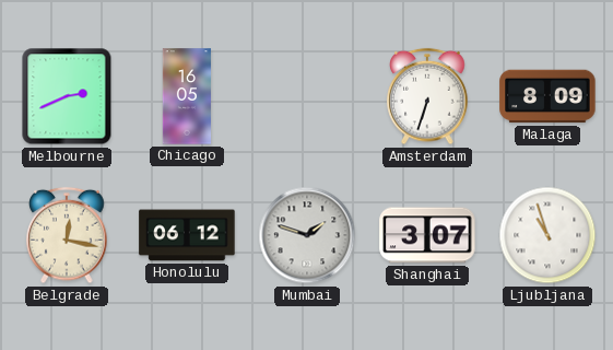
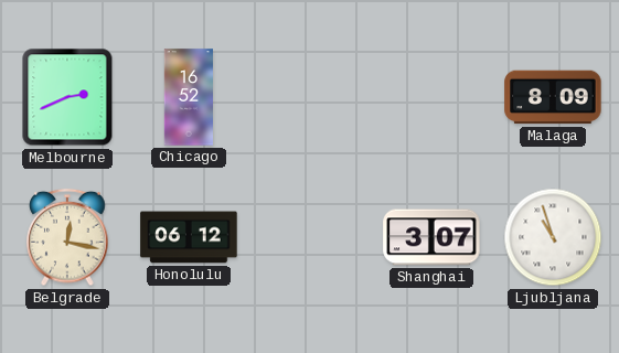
Chicago: 16:05 -> 16:52
Amsterdam: 6:33 -> none
Mumbai: 1:48 -> none
